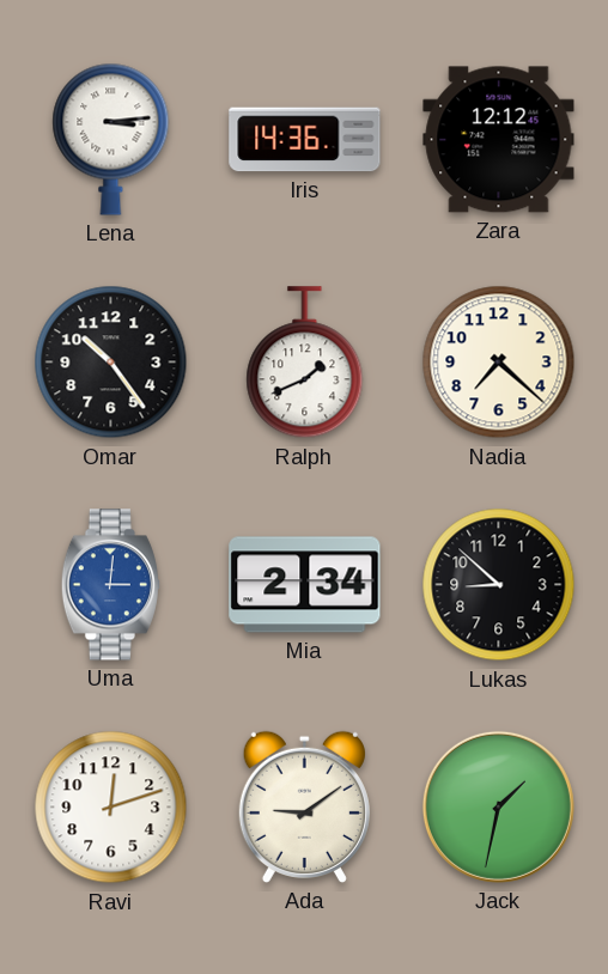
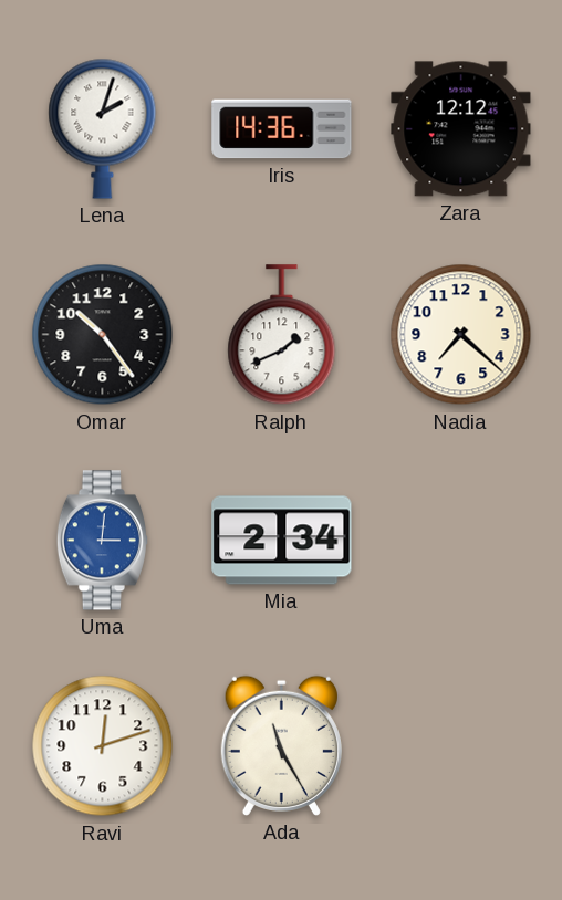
Lena: 3:14 -> 2:03
Lukas: 8:52 -> none
Ada: 9:09 -> 11:25
Jack: 1:32 -> none
